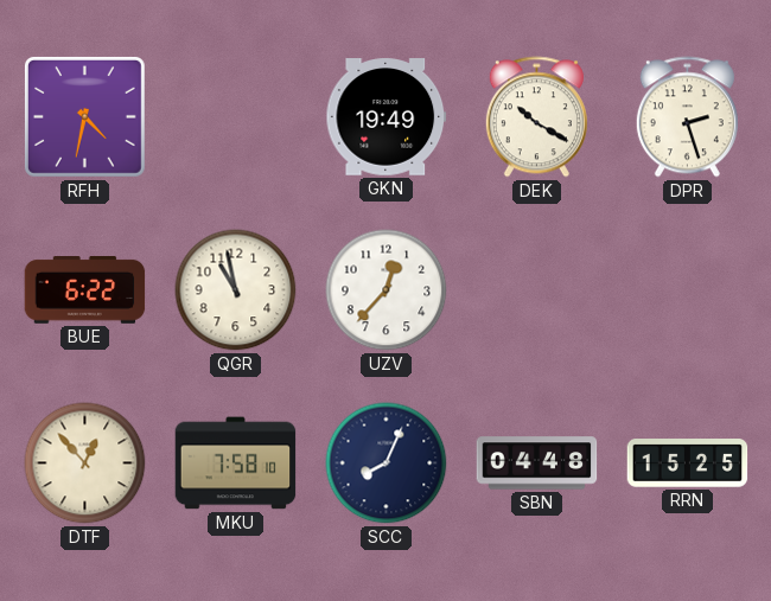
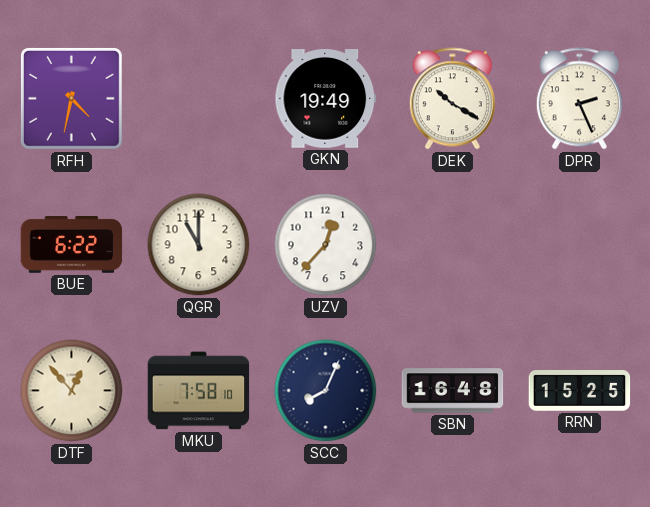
DPR: 2:27 -> 2:26
QGR: 10:58 -> 11:00
SBN: 04:48 -> 16:48
